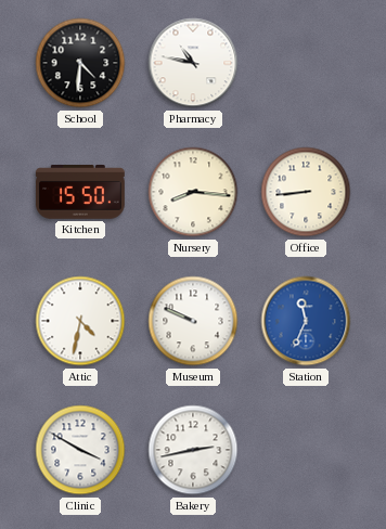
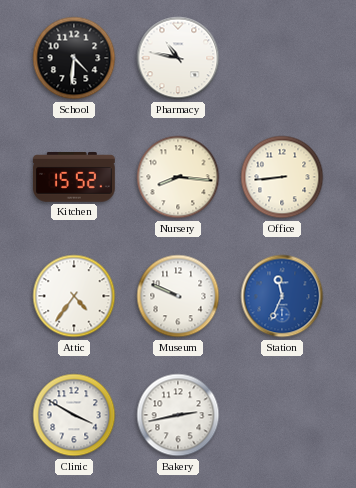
Kitchen: 15:50 -> 15:52
Attic: 4:32 -> 4:36
